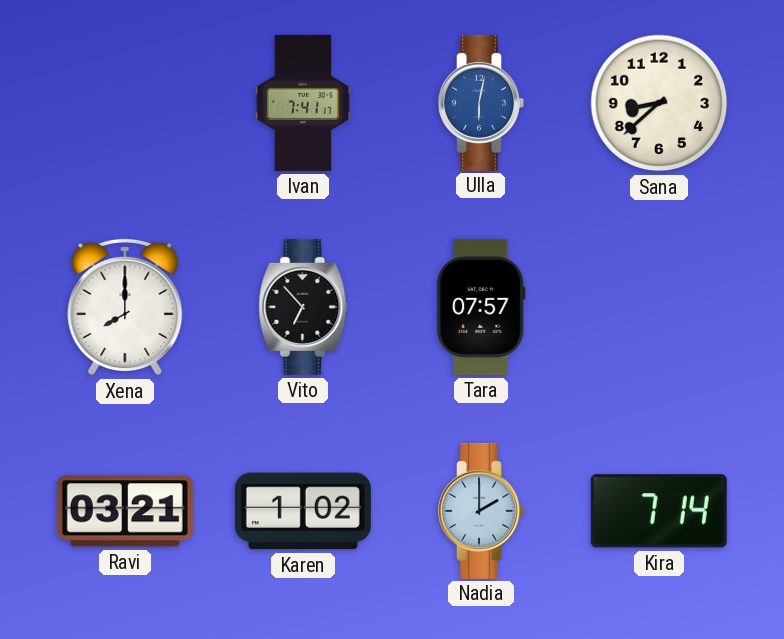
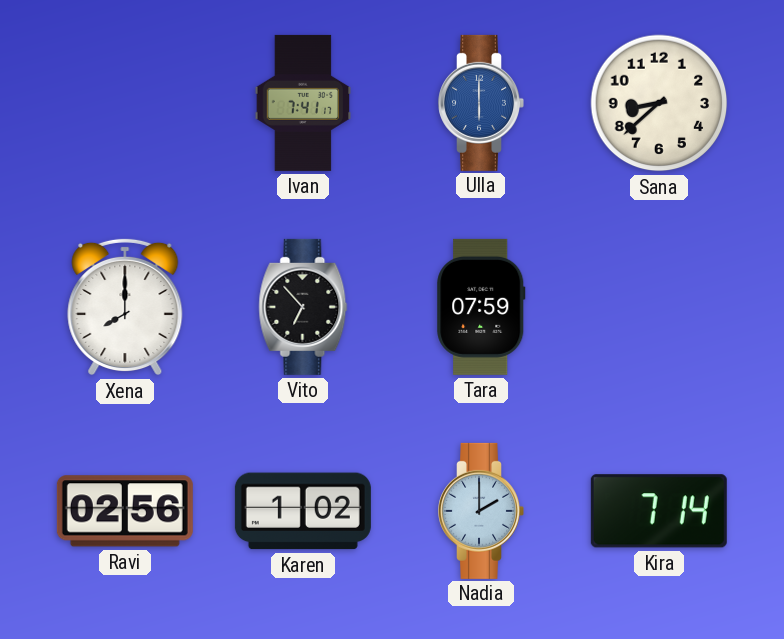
Ulla: 6:02 -> 6:00
Tara: 07:57 -> 07:59
Ravi: 03:21 -> 02:56
